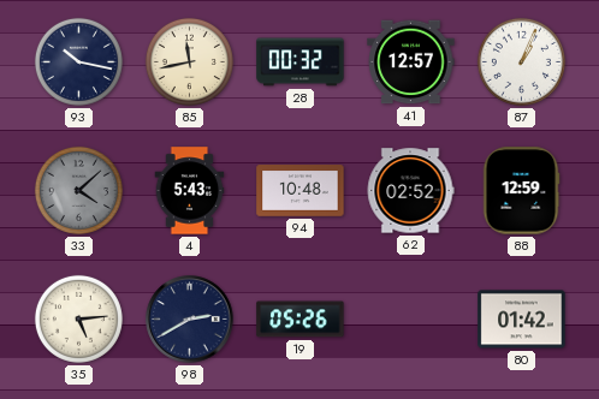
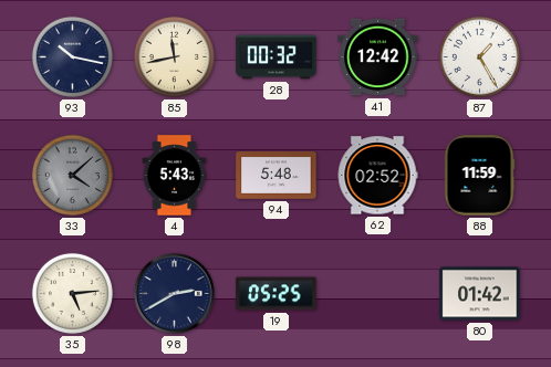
41: 12:57 -> 12:42
87: 1:04 -> 1:25
94: 10:48 -> 5:48
88: 12:59 -> 11:59
19: 05:26 -> 05:25
